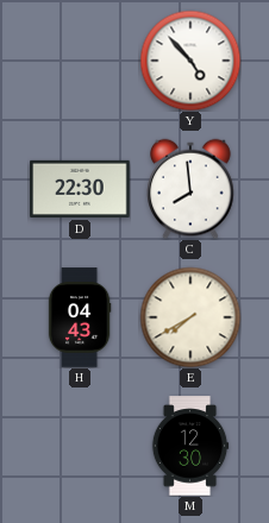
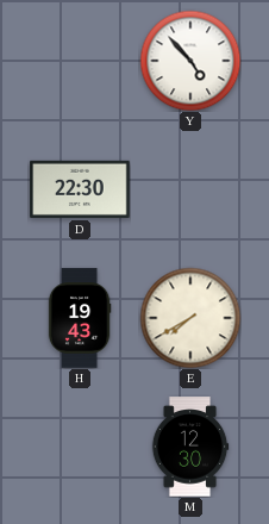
C: 7:59 -> none
H: 04:43 -> 19:43
